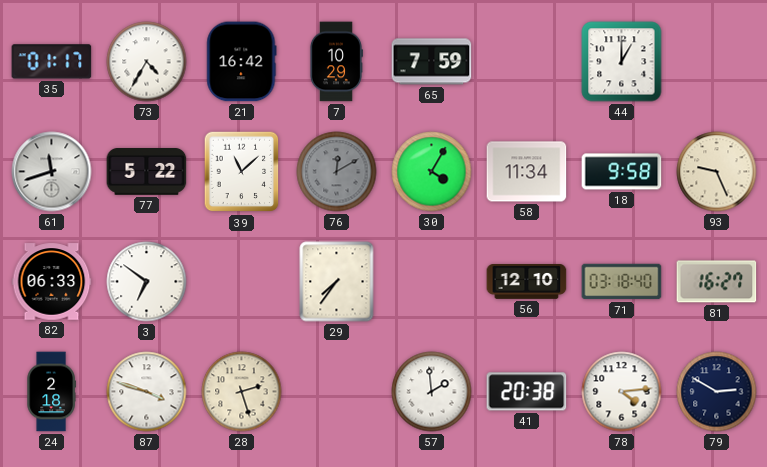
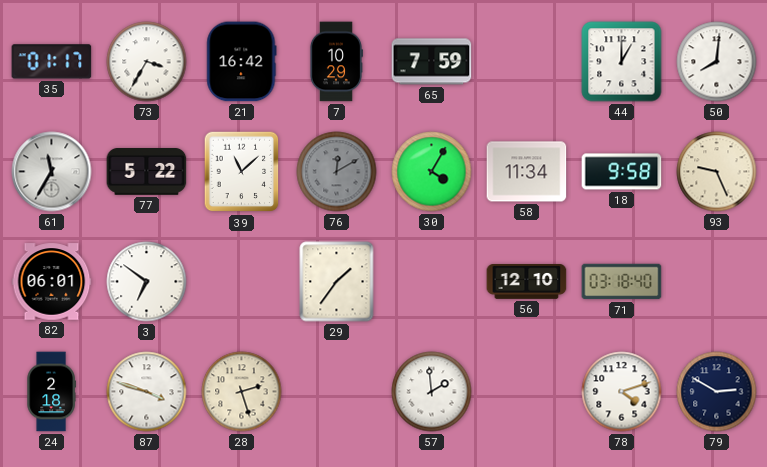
73: 4:35 -> 3:35
50: none -> 8:01
61: 11:42 -> 11:35
82: 06:33 -> 06:01
29: 7:36 -> 1:36
81: 16:27 -> none
41: 20:38 -> none
78: 4:14 -> 4:12
